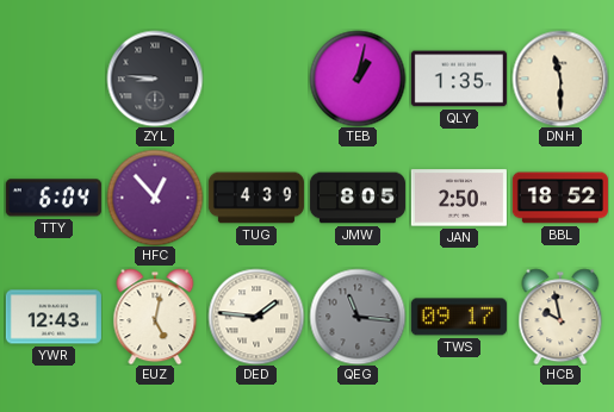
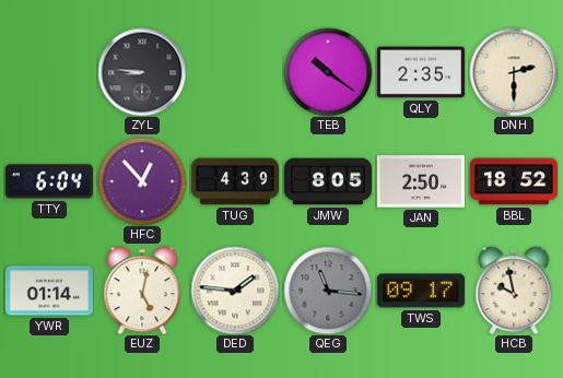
TEB: 1:02 -> 10:21
QLY: 1:35 -> 2:35
DNH: 11:30 -> 2:30
YWR: 12:43 -> 01:14
